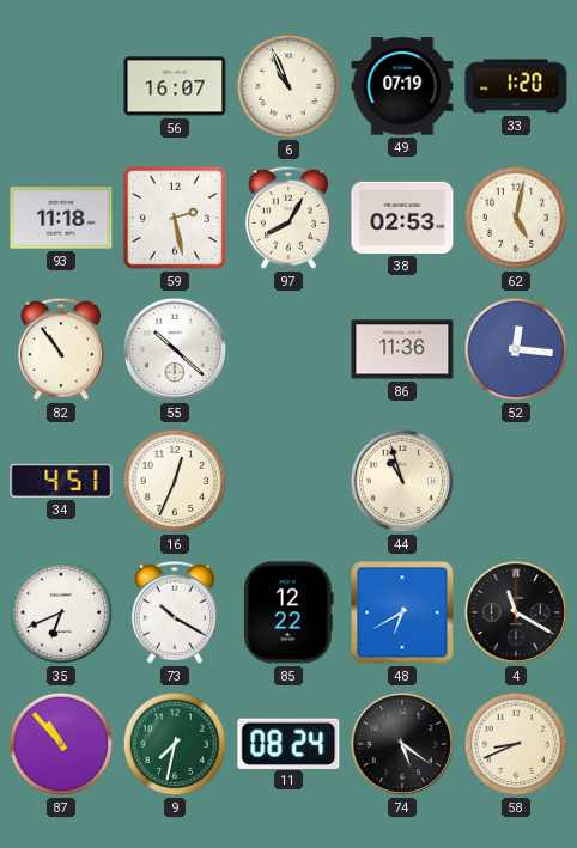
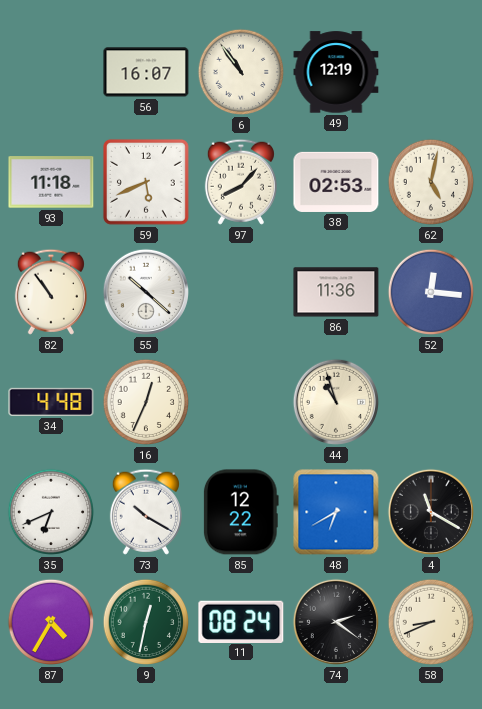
6: 10:56 -> 10:54
49: 07:19 -> 12:19
33: 1:20 -> none
59: 2:28 -> 5:41
97: 8:05 -> 8:07
34: 4:51 -> 4:48
87: 10:53 -> 4:35
9: 7:32 -> 12:32
74: 5:21 -> 2:21
